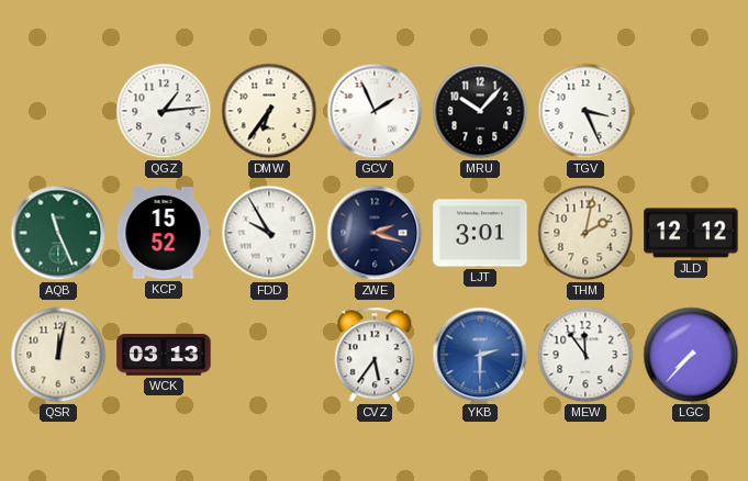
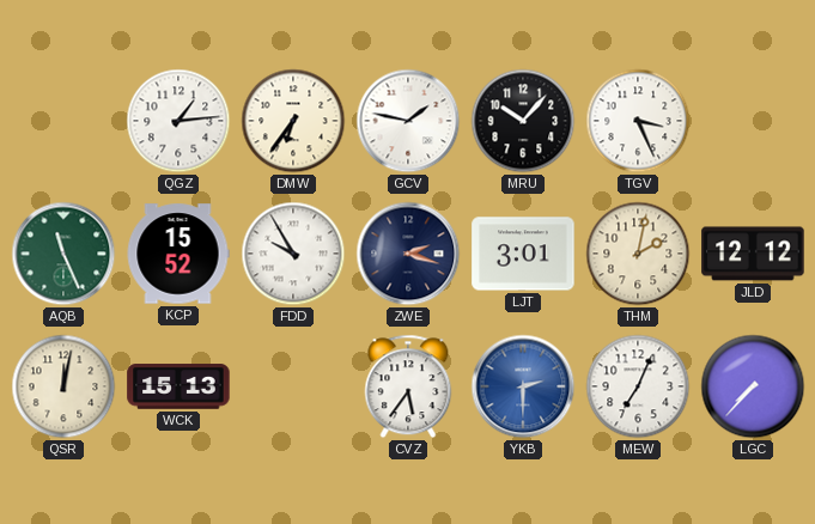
GCV: 1:56 -> 1:47
WCK: 03:13 -> 15:13
MEW: 11:54 -> 7:04
